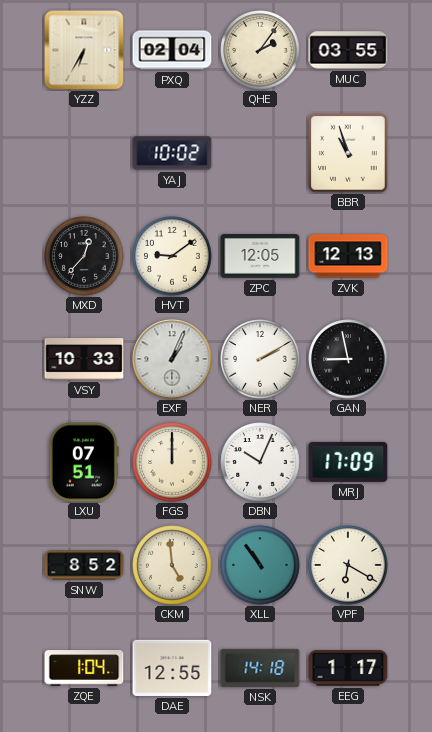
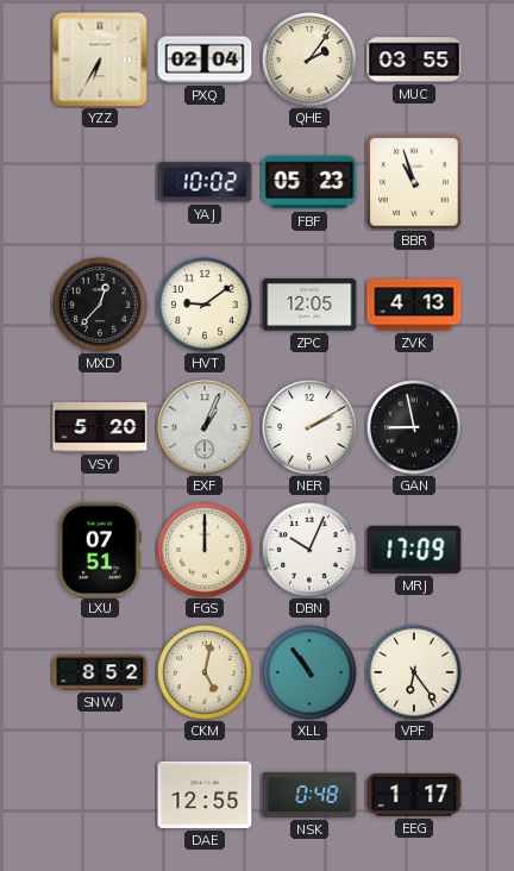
FBF: none -> 05:23
ZVK: 12:13 -> 4:13
VSY: 10:33 -> 5:20
CKM: 4:59 -> 5:02
VPF: 6:20 -> 6:24
ZQE: 1:04 -> none
NSK: 14:18 -> 0:48
